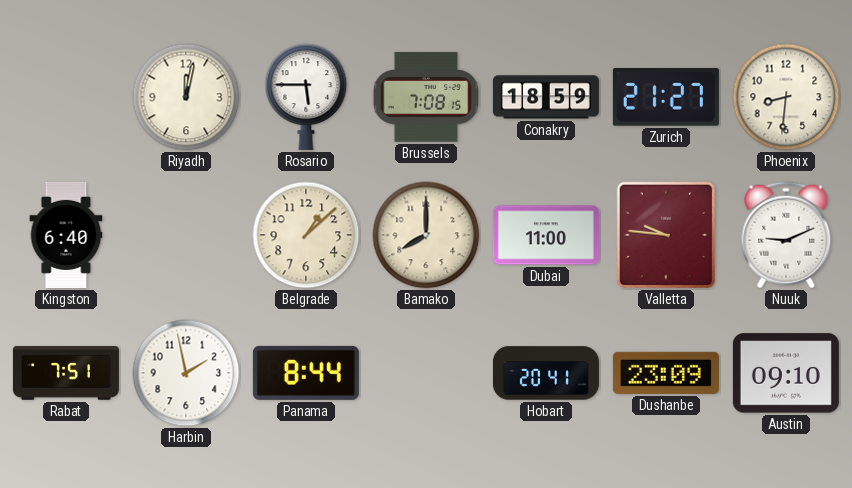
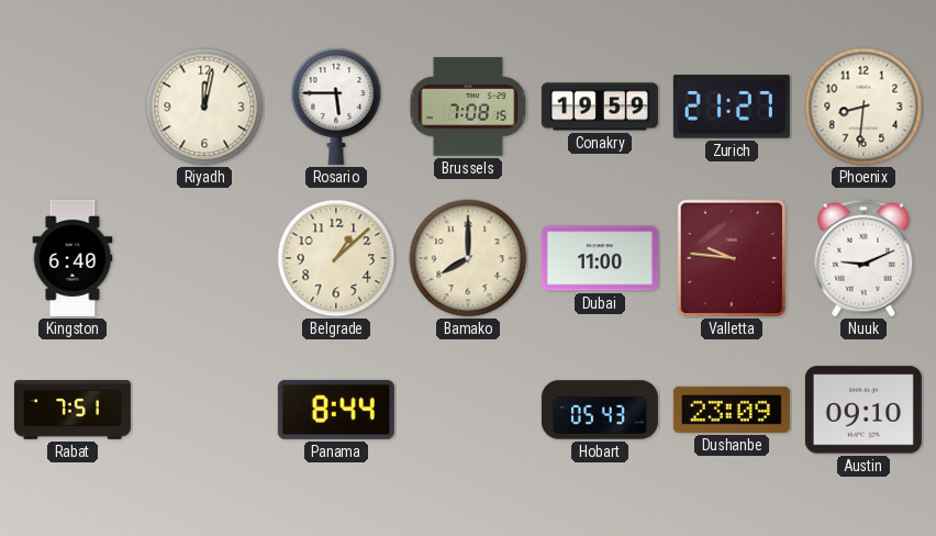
Conakry: 18:59 -> 19:59
Harbin: 1:58 -> none
Hobart: 20:41 -> 05:43
